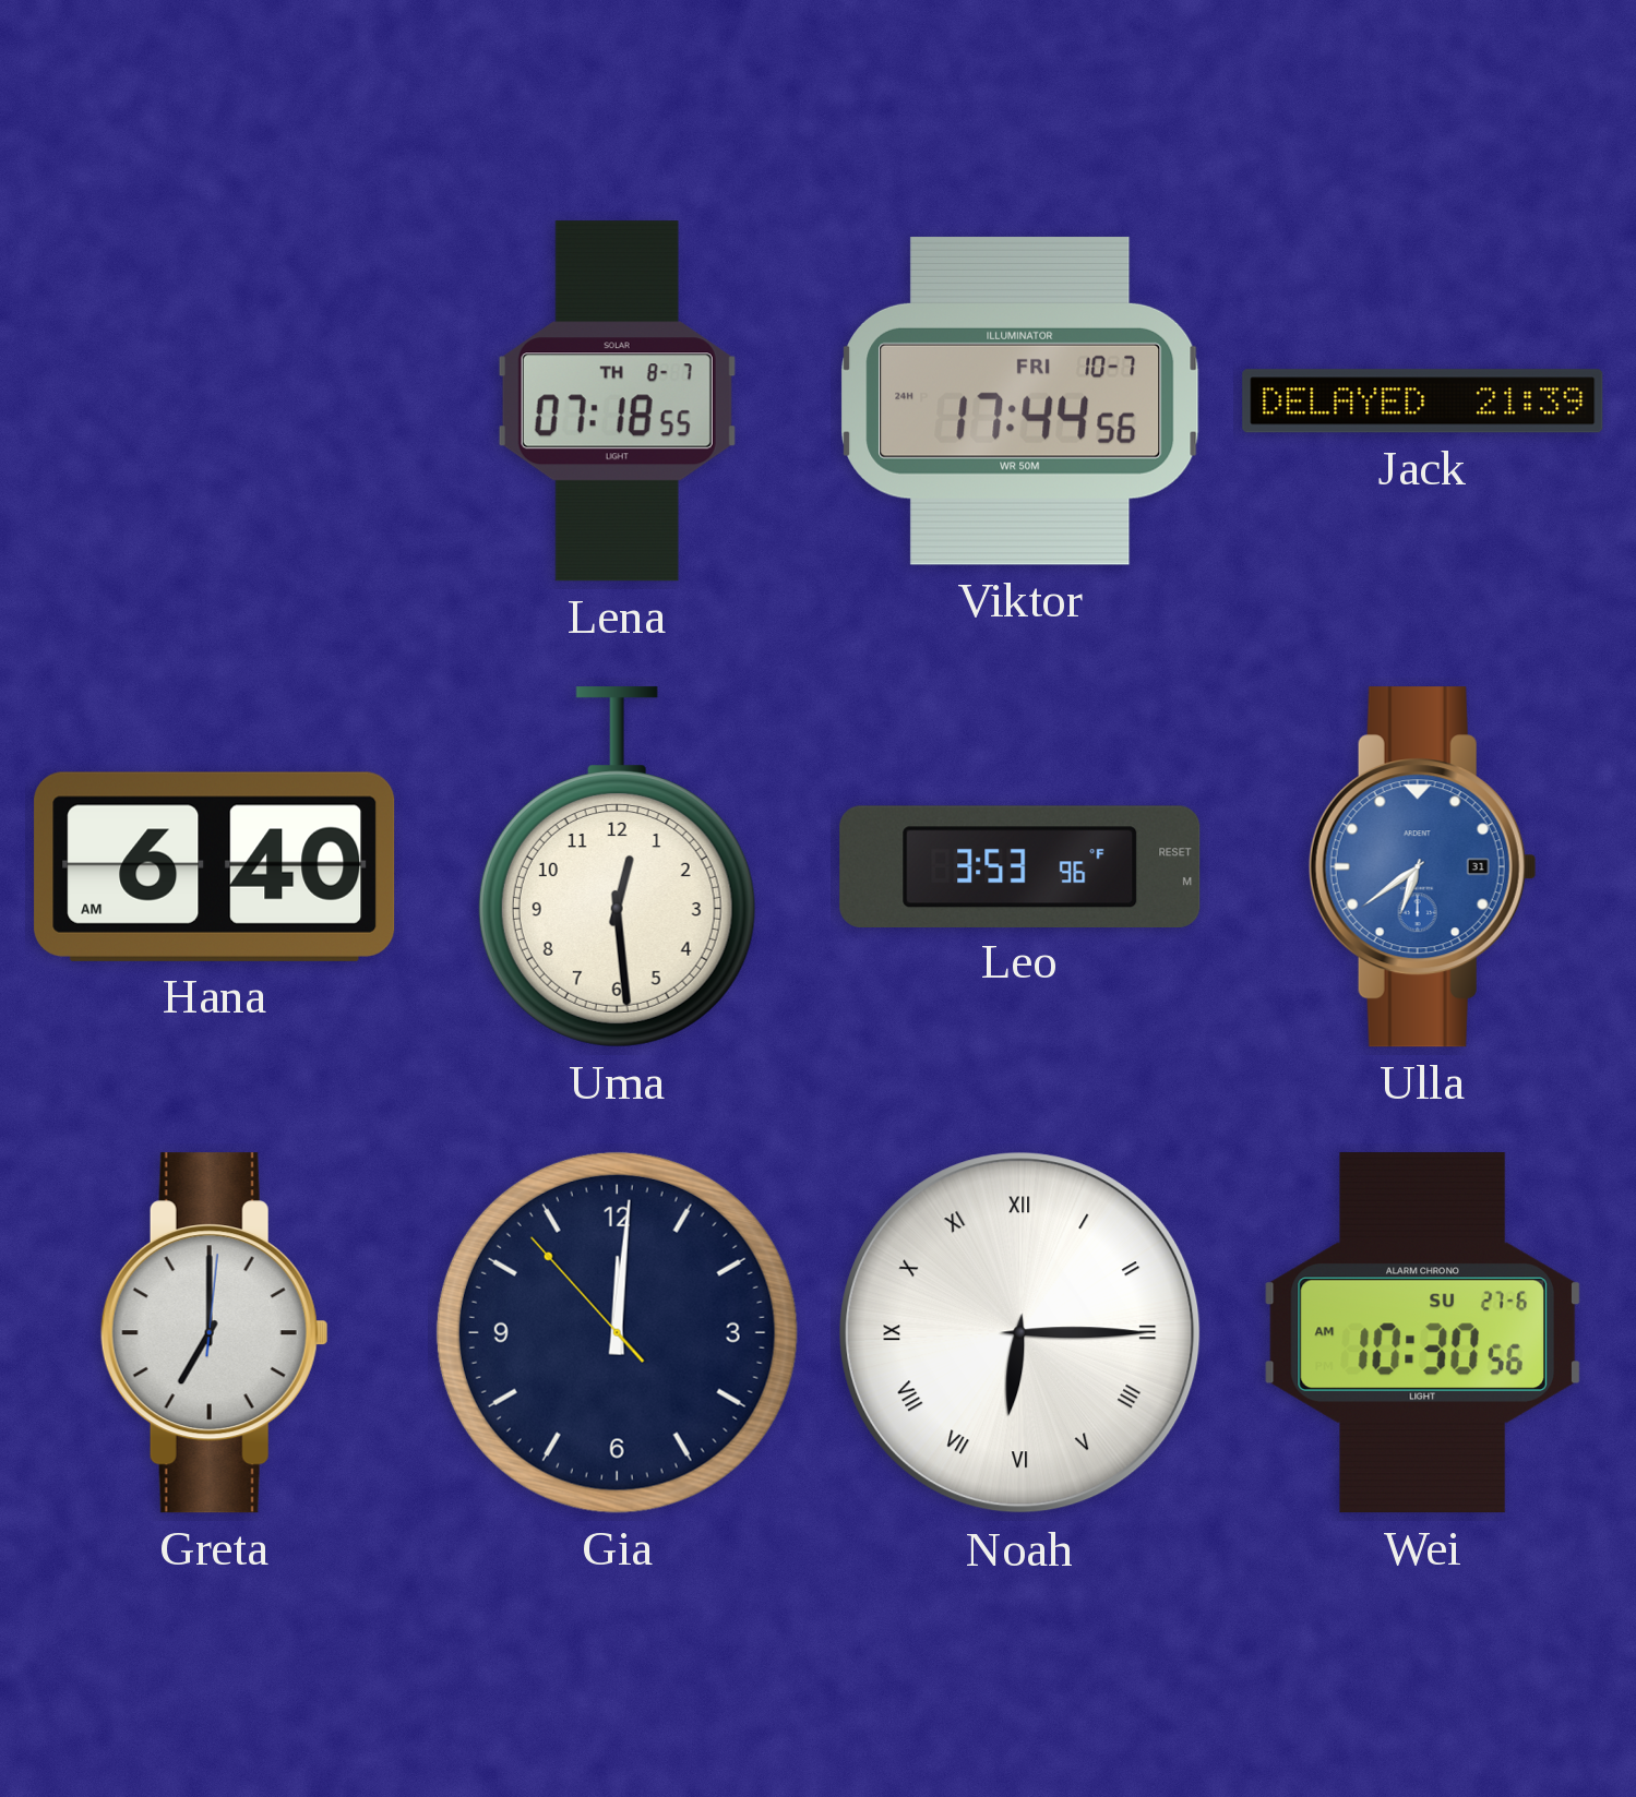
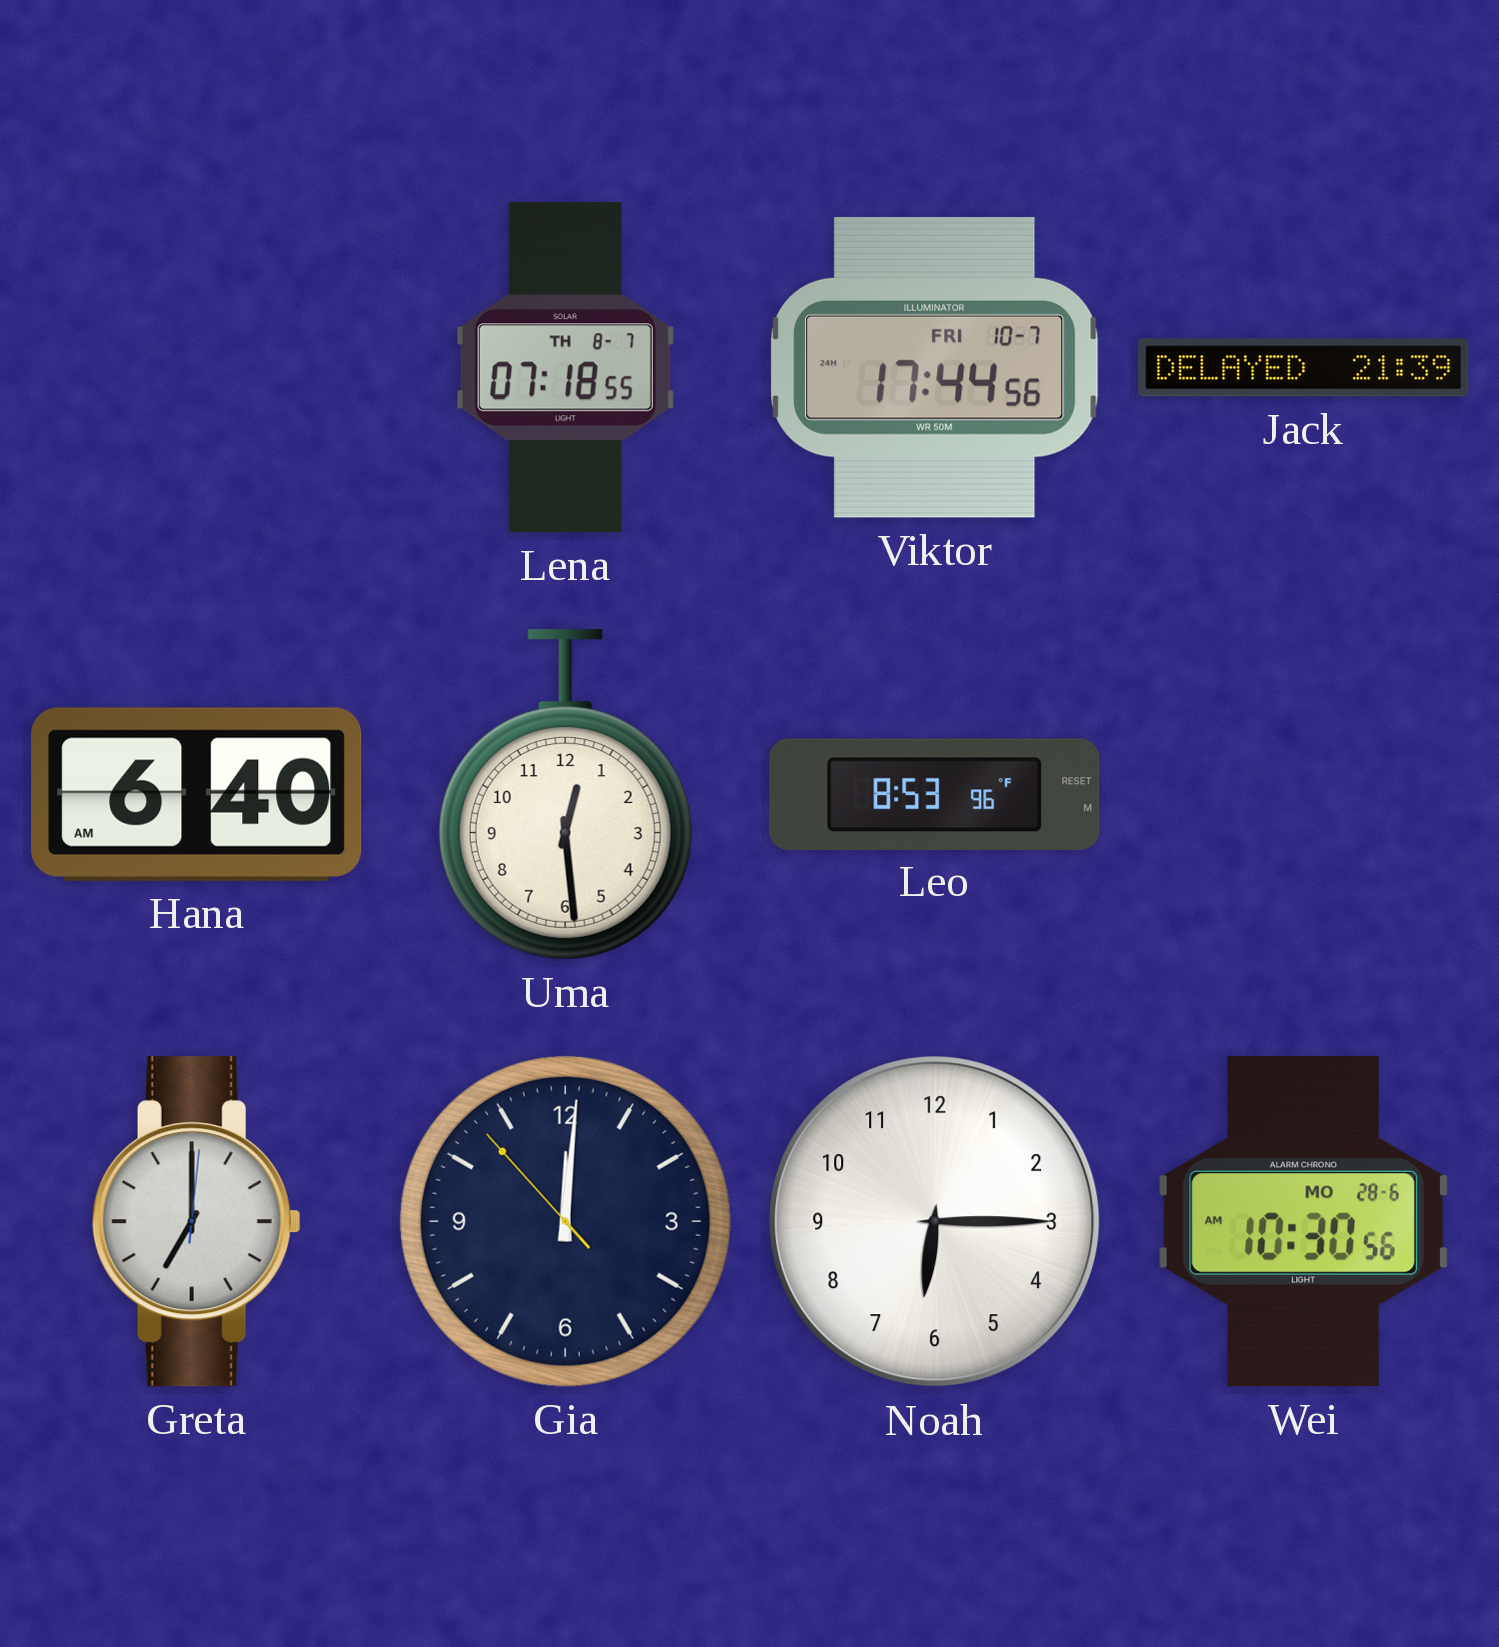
Leo: 3:53 -> 8:53
Ulla: 6:39 -> none
Noah numerals: Roman -> Arabic
Wei date: SU 27-6 -> MO 28-6
